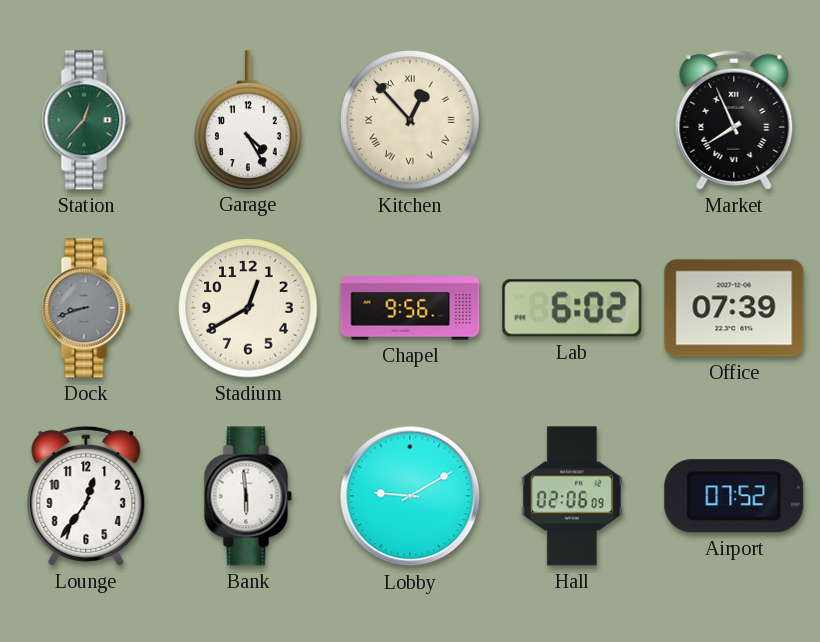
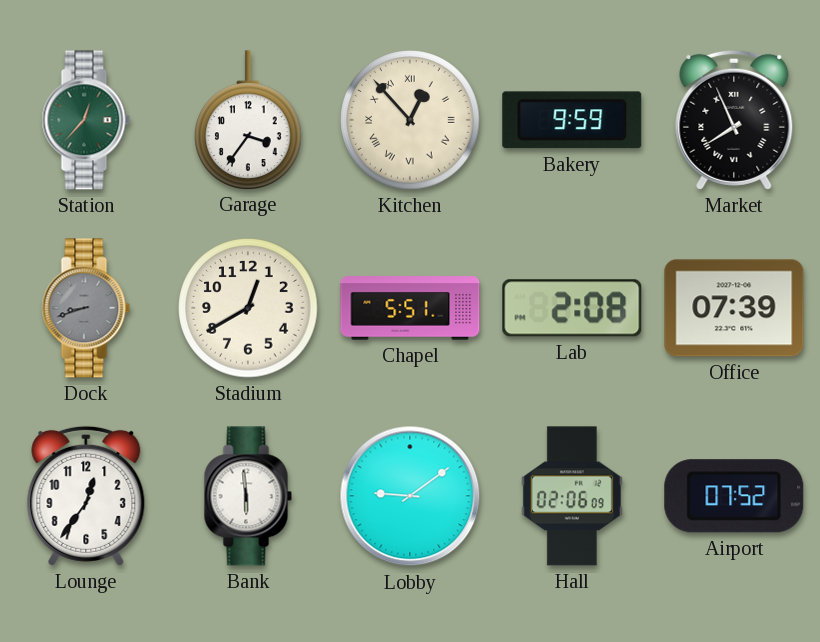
Garage: 4:25 -> 3:36
Bakery: none -> 9:59
Chapel: 9:56 -> 5:51
Lab: 6:02 -> 2:08
Lobby: 9:10 -> 9:09
